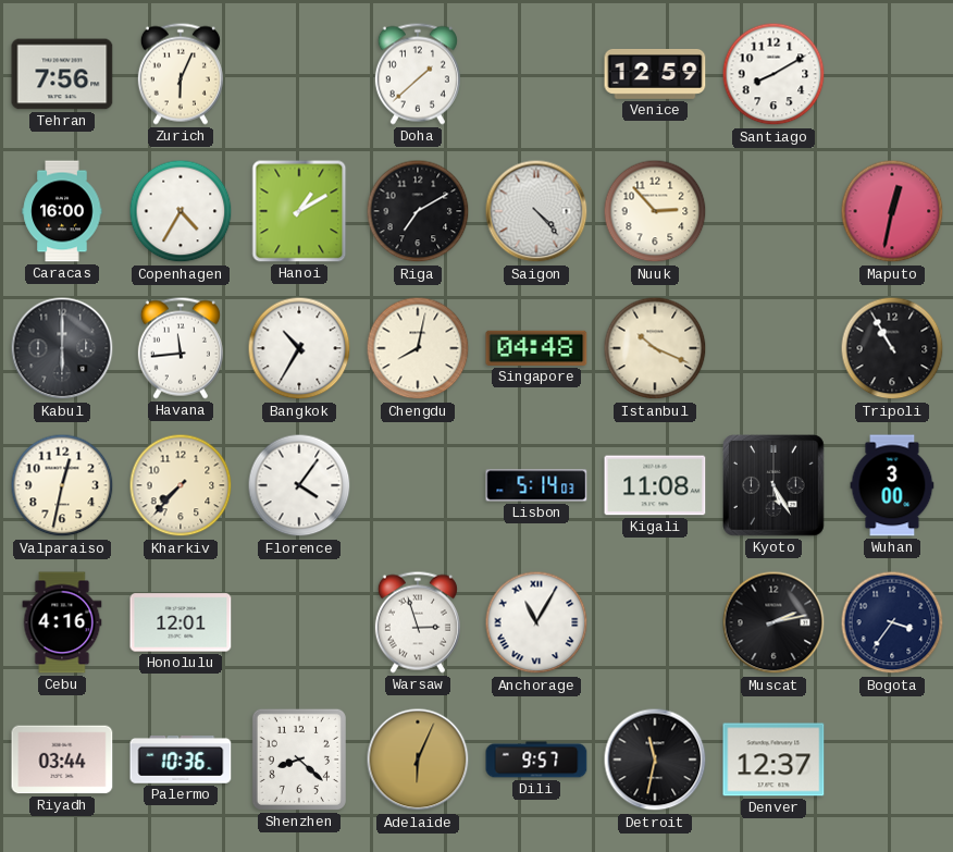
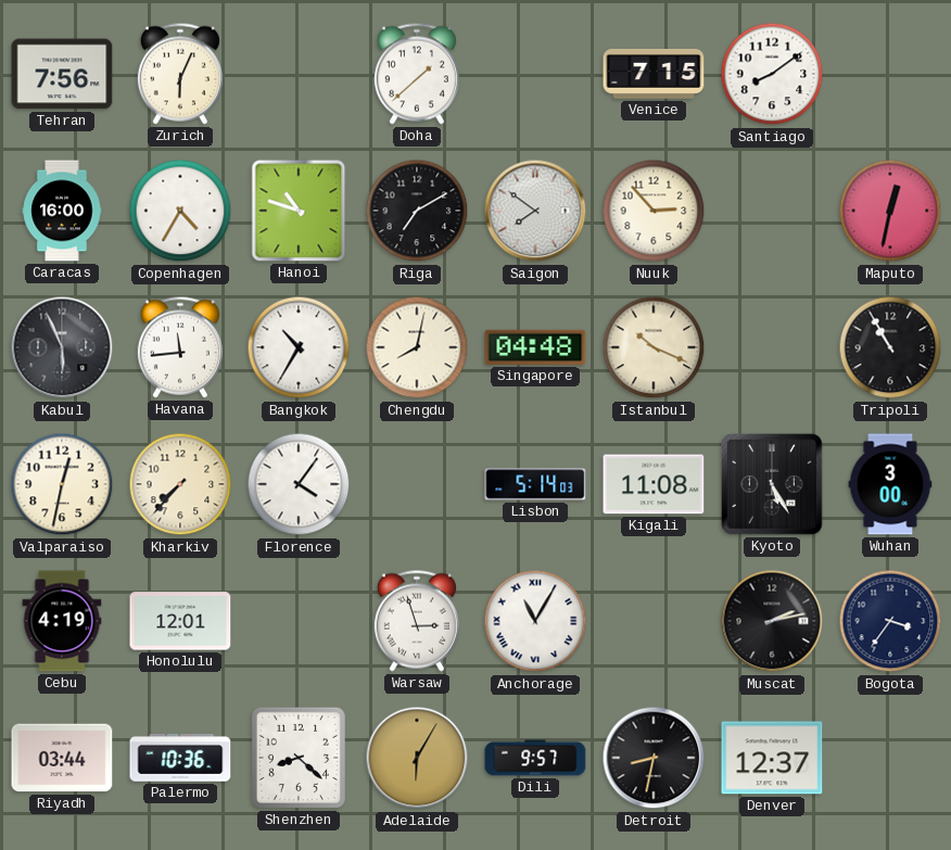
Venice: 12:59 -> 7:15
Santiago: 8:10 -> 8:09
Hanoi: 1:10 -> 10:48
Saigon: 4:23 -> 7:51
Kabul: 6:00 -> 5:56
Cebu: 4:16 -> 4:19
Adelaide: 6:04 -> 6:05
Detroit: 11:32 -> 8:32
